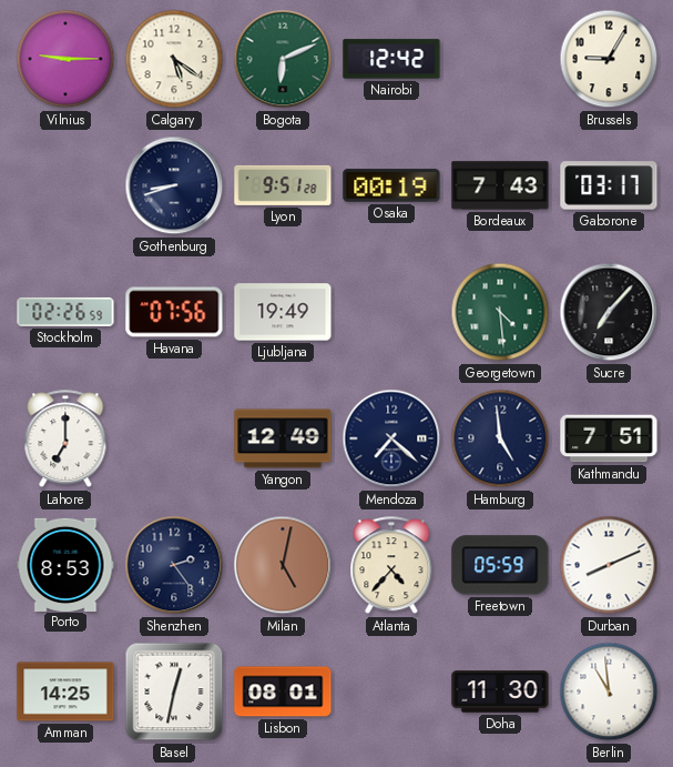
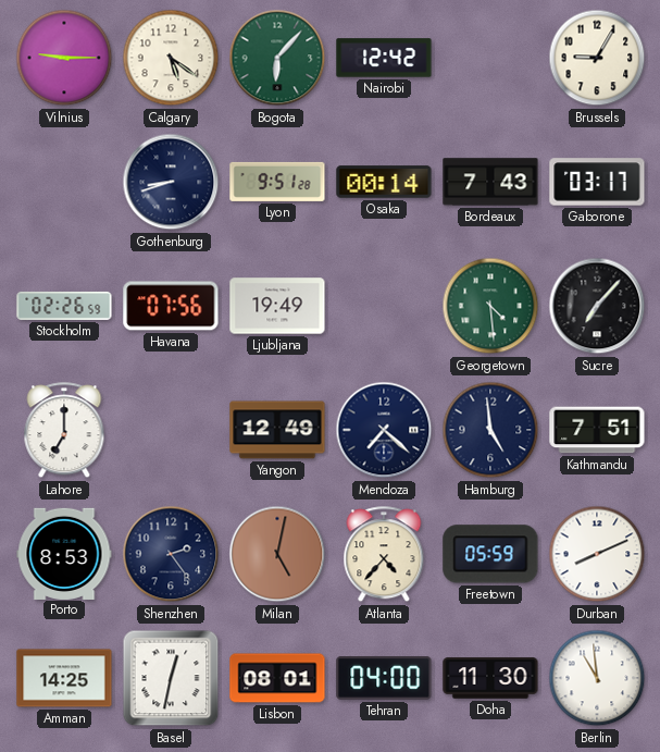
Bogota: 6:11 -> 6:07
Osaka: 00:19 -> 00:14
Tehran: none -> 04:00
